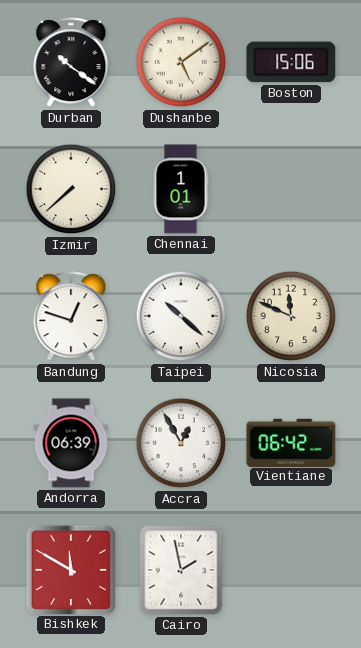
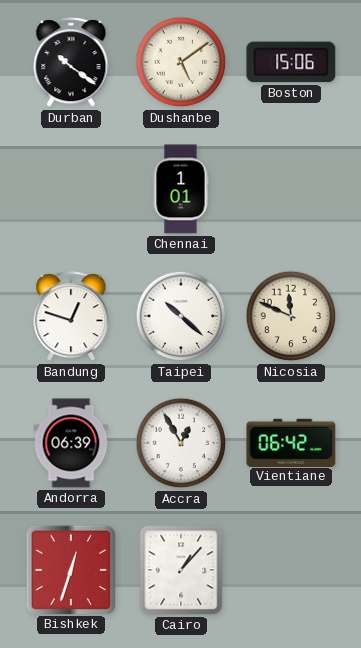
Izmir: 7:38 -> none
Bishkek: 11:50 -> 12:33
Cairo: 1:58 -> 1:07
